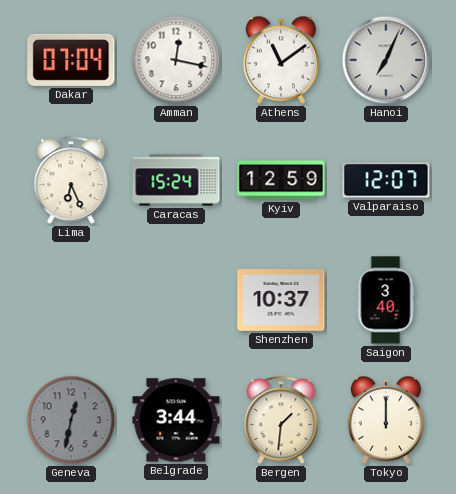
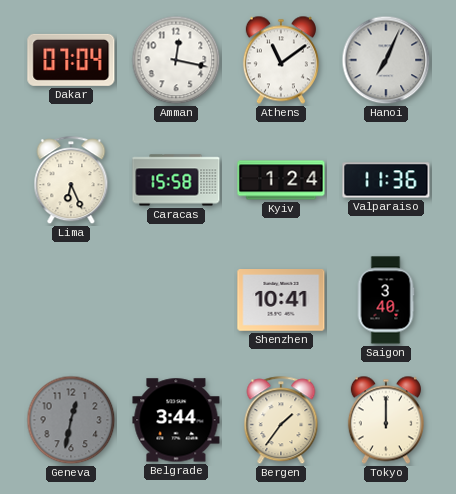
Caracas: 15:24 -> 15:58
Kyiv: 12:59 -> 1:24
Valparaiso: 12:07 -> 11:36
Shenzhen: 10:37 -> 10:41
Bergen: 1:31 -> 1:36
